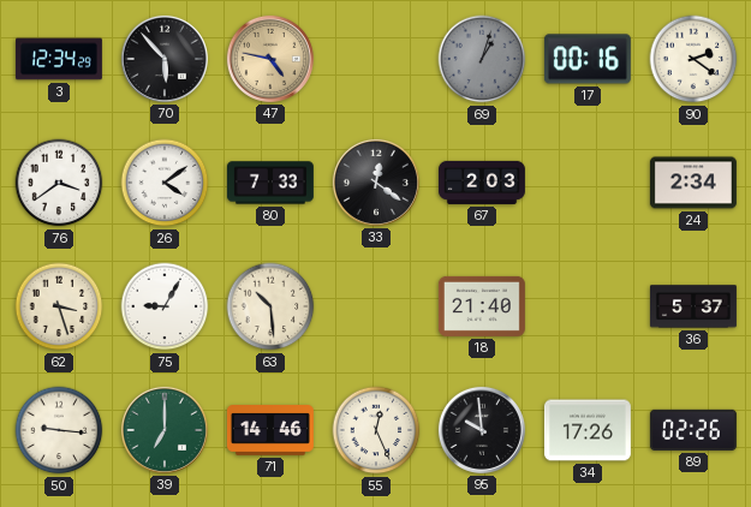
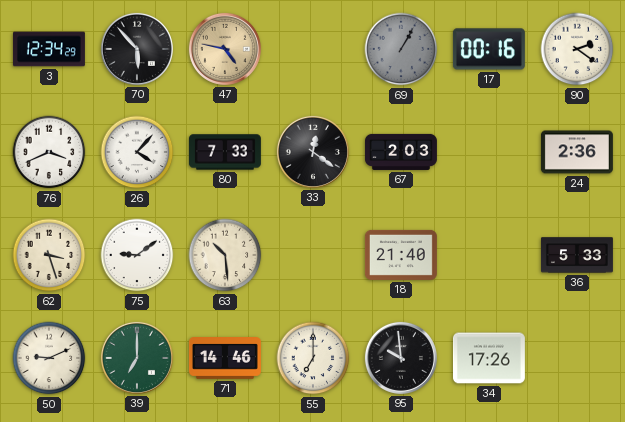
69: 1:03 -> 1:05
76: 3:39 -> 3:41
26: 4:09 -> 4:07
24: 2:34 -> 2:36
75: 9:05 -> 9:09
36: 5:37 -> 5:33
50: 9:16 -> 9:11
55: 12:26 -> 7:00
89: 02:26 -> none
